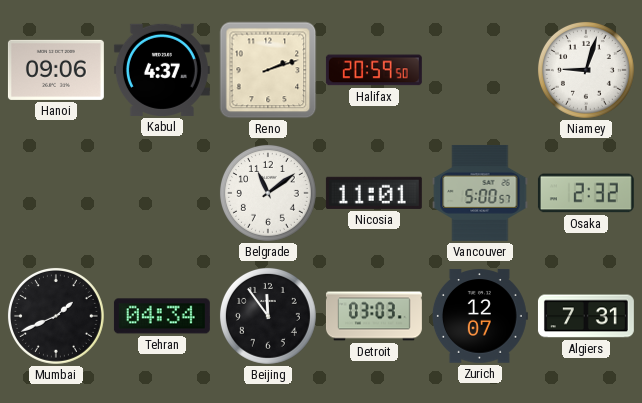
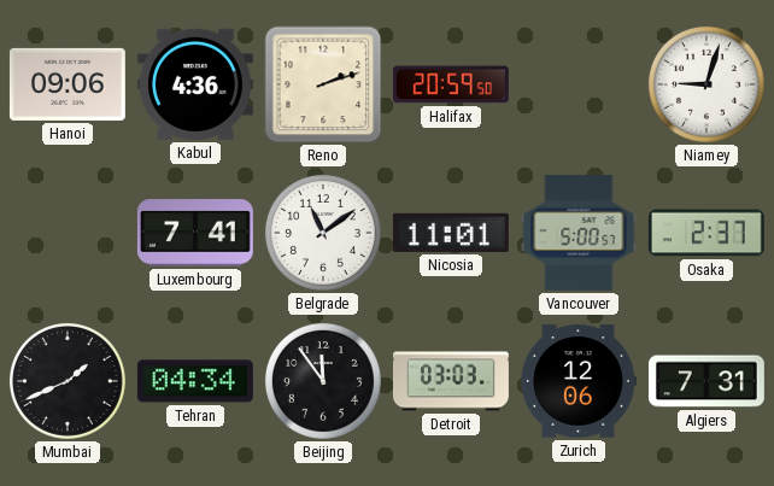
Kabul: 4:37 -> 4:36
Luxembourg: none -> 7:41
Osaka: 2:32 -> 2:37
Zurich: 12:07 -> 12:06
